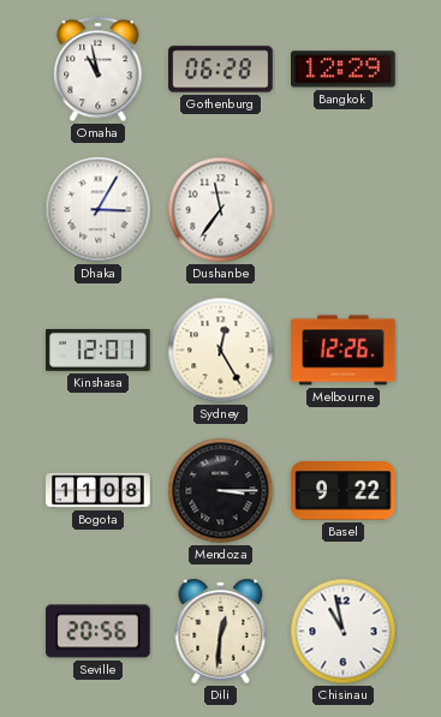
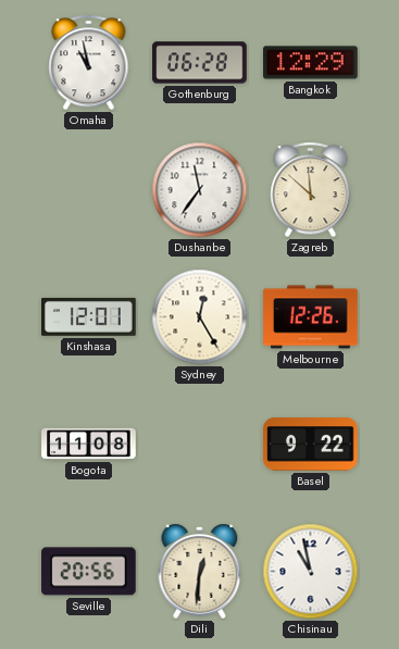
Dhaka: 3:05 -> none
Zagreb: none -> 11:52
Mendoza: 3:15 -> none
